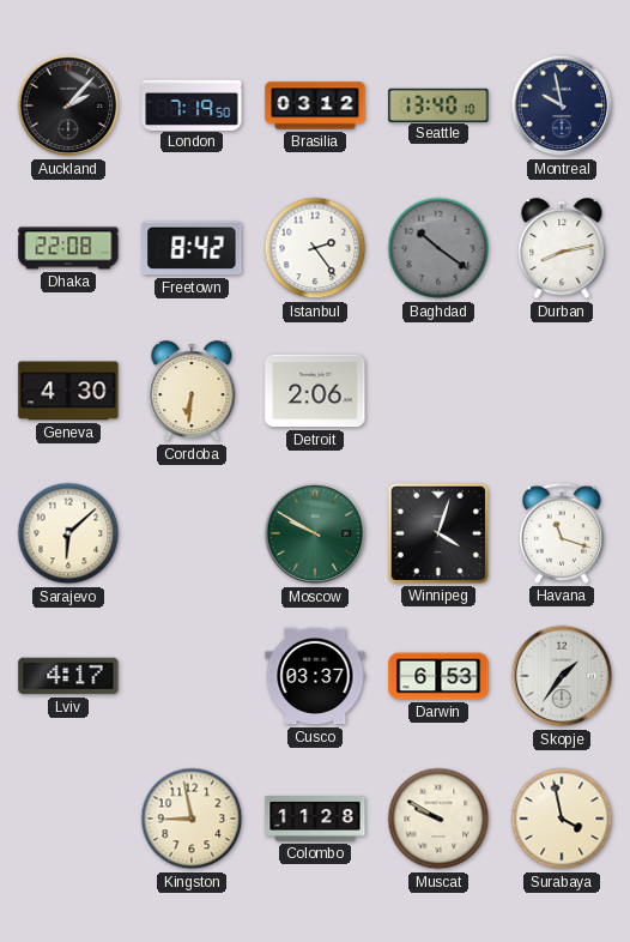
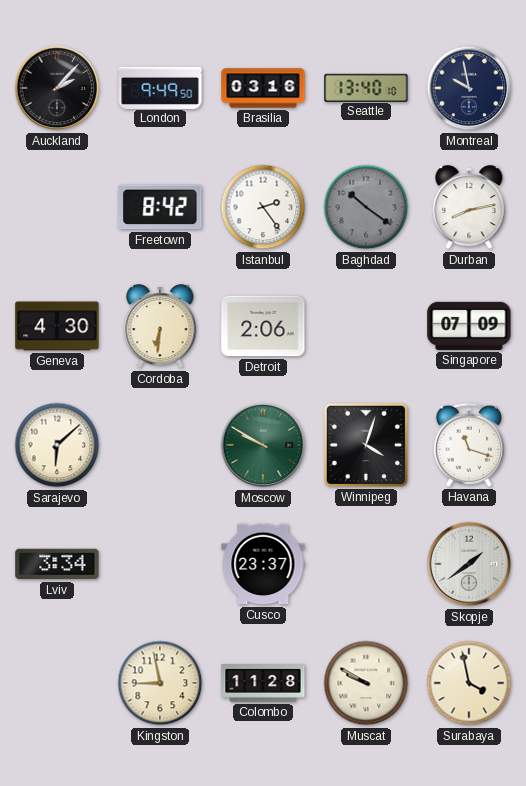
London: 7:19 -> 9:49
Brasilia: 03:12 -> 03:16
Dhaka: 22:08 -> none
Singapore: none -> 07:09
Lviv: 4:17 -> 3:34
Cusco: 03:37 -> 23:37
Darwin: 6:53 -> none
Skopje: 1:36 -> 1:39
